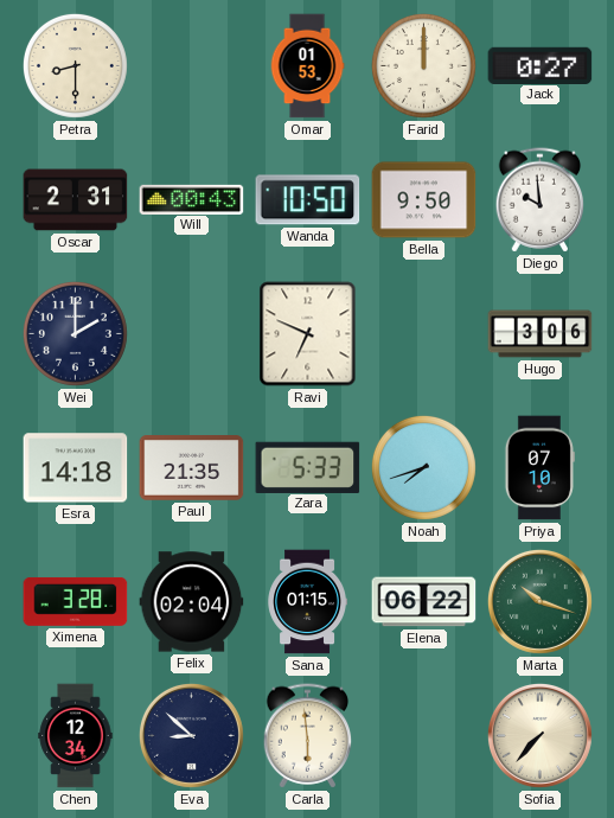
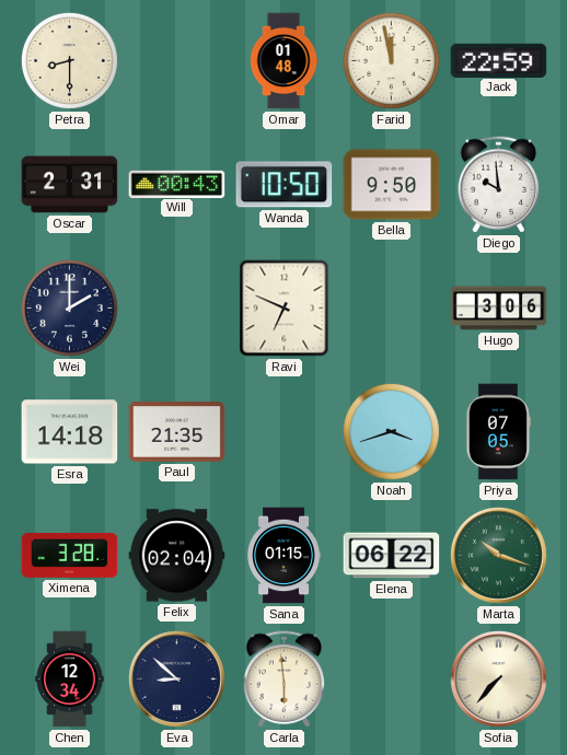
Omar: 01:53 -> 01:48
Farid: 12:00 -> 11:58
Jack: 0:27 -> 22:59
Zara: 5:33 -> none
Noah: 7:42 -> 3:42
Priya: 07:10 -> 07:05
